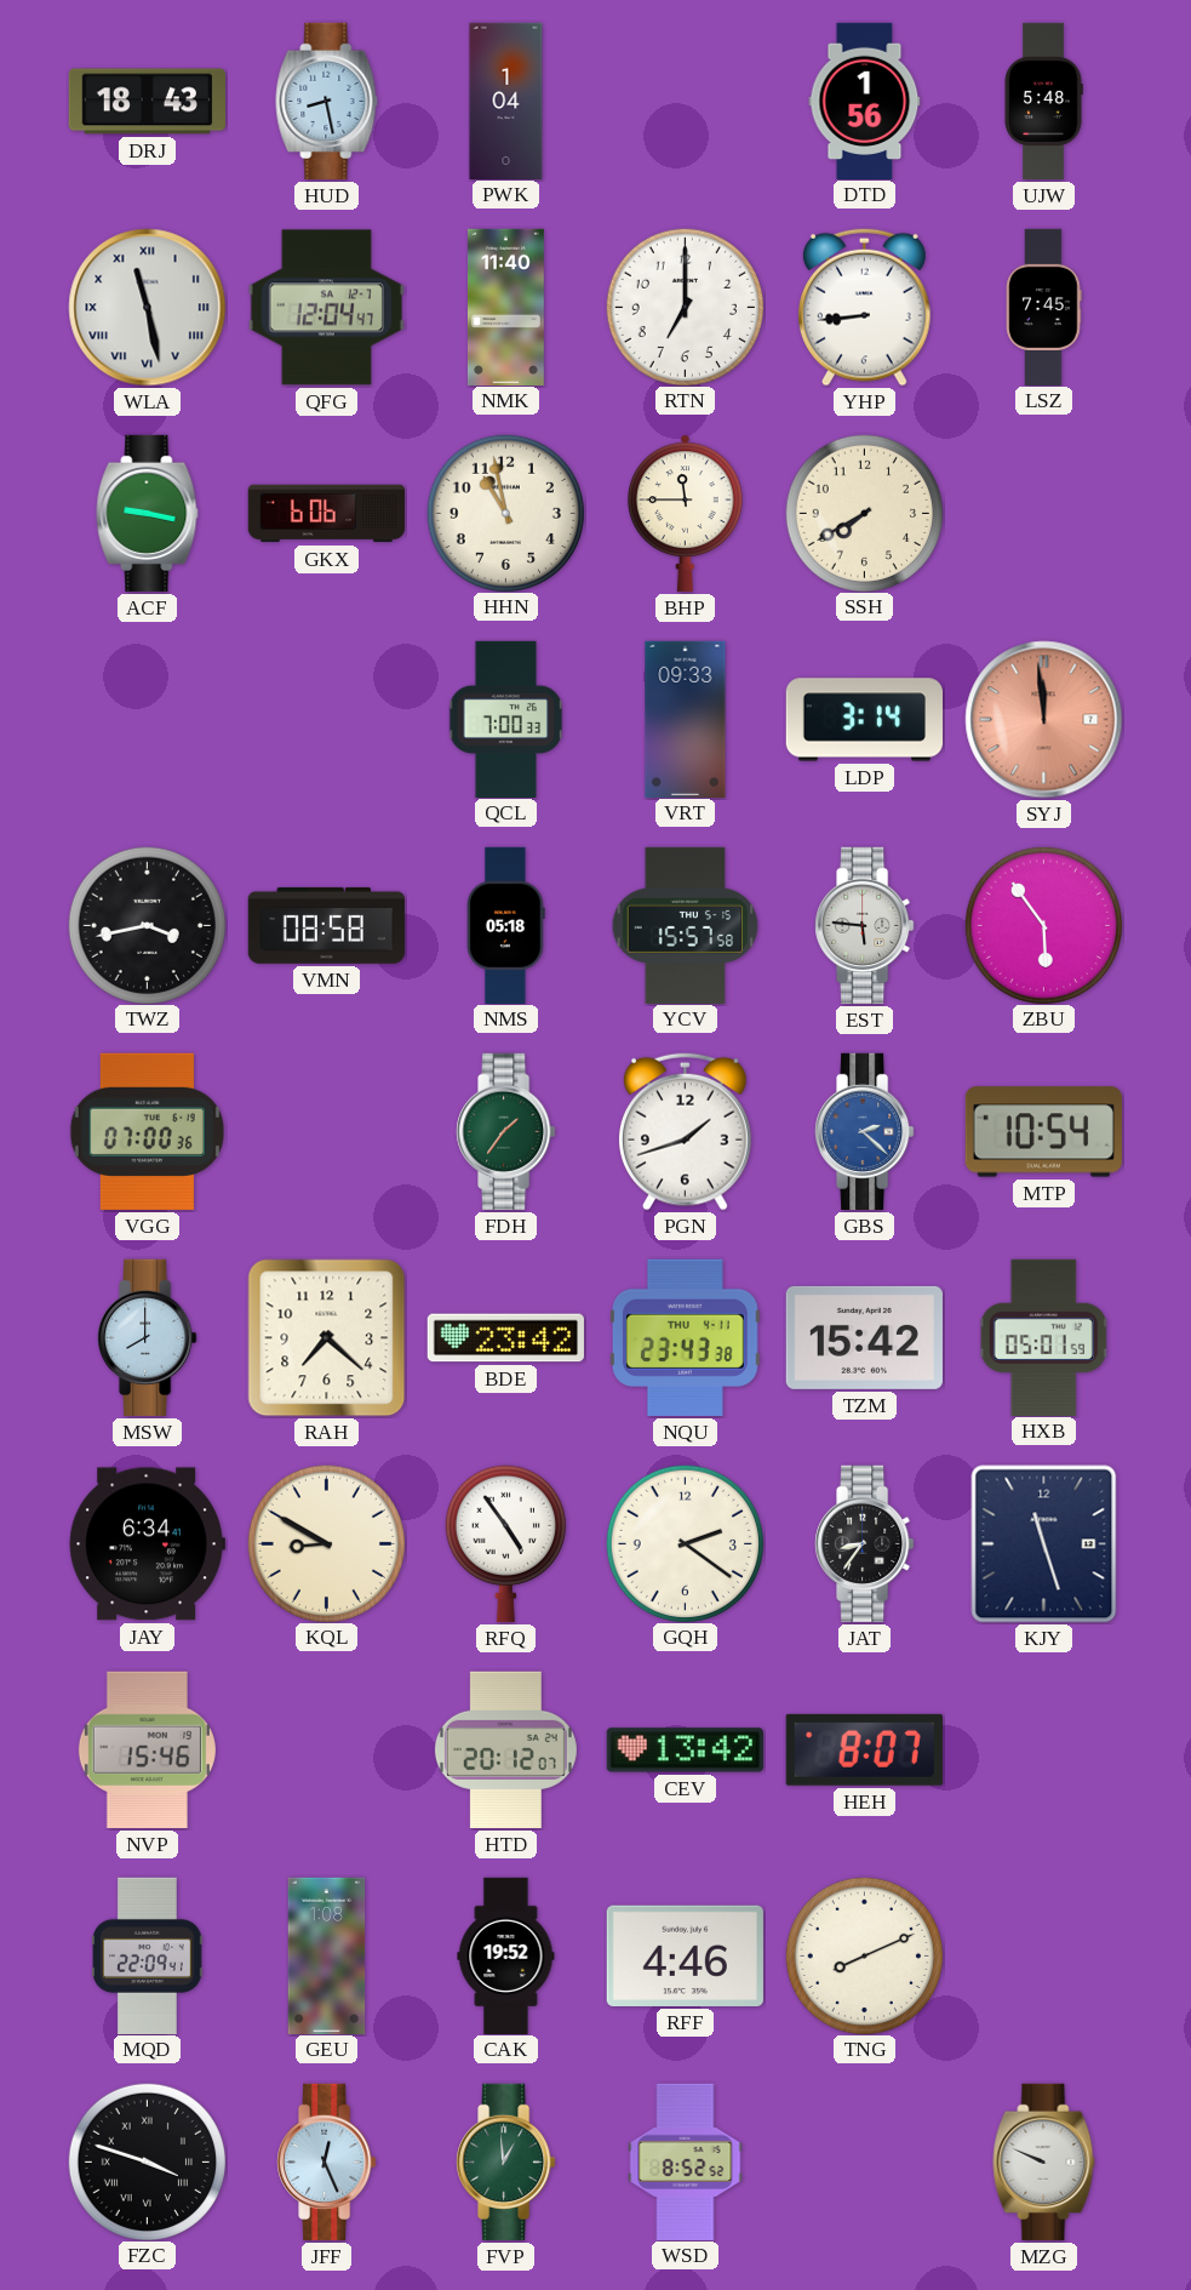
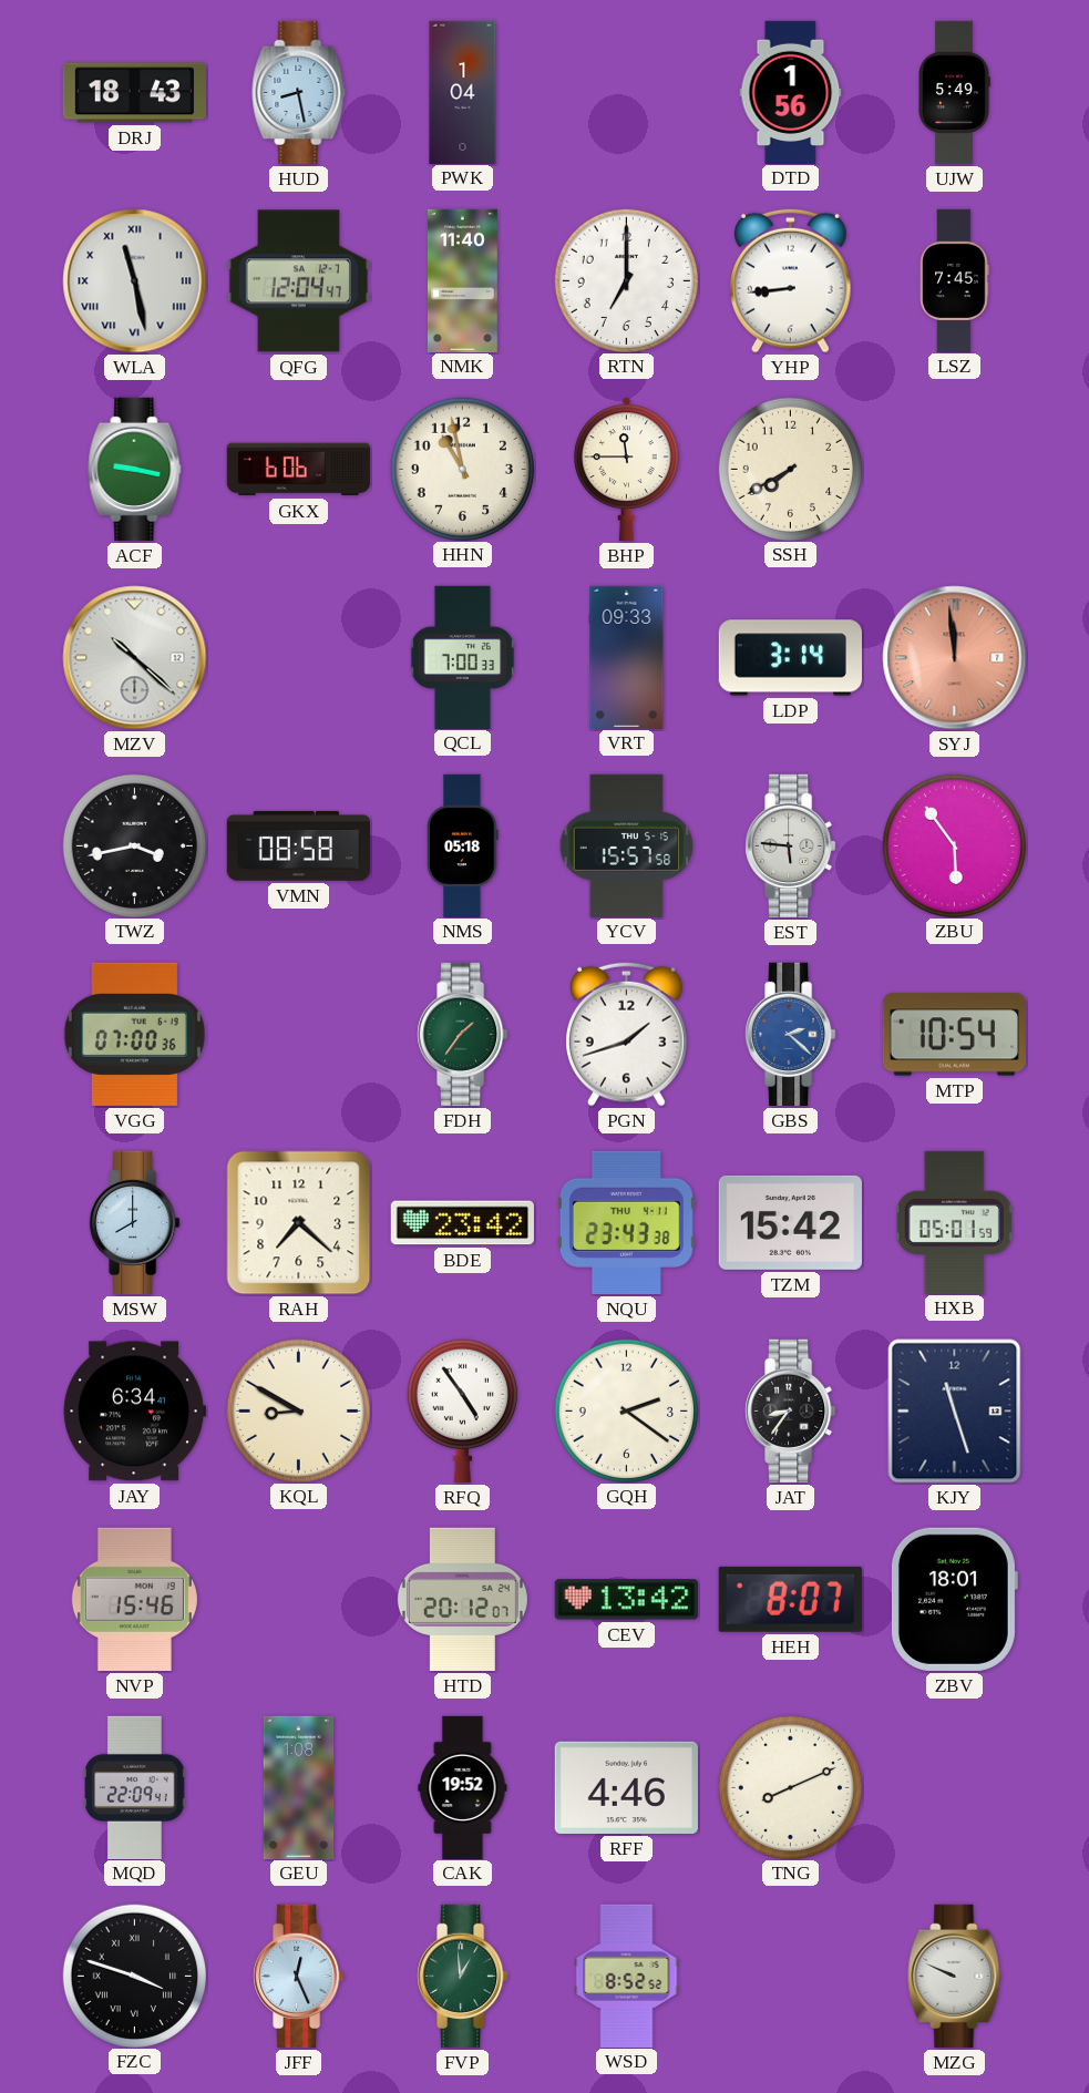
UJW: 5:48 -> 5:49
MZV: none -> 10:22
ZBV: none -> 18:01
